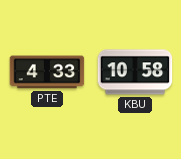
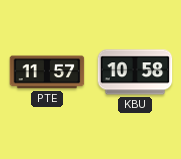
PTE: 4:33 -> 11:57
